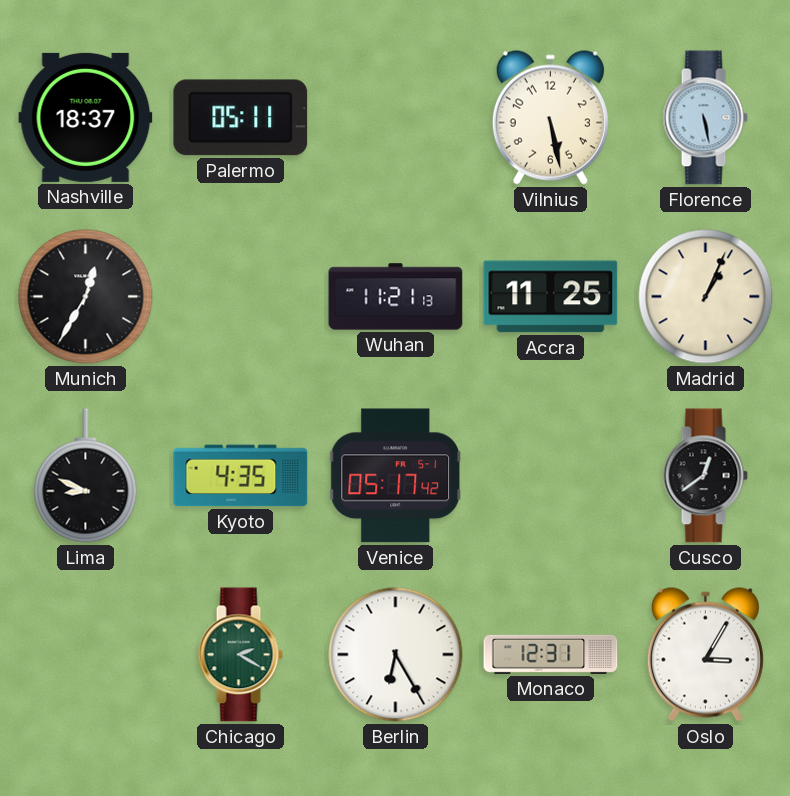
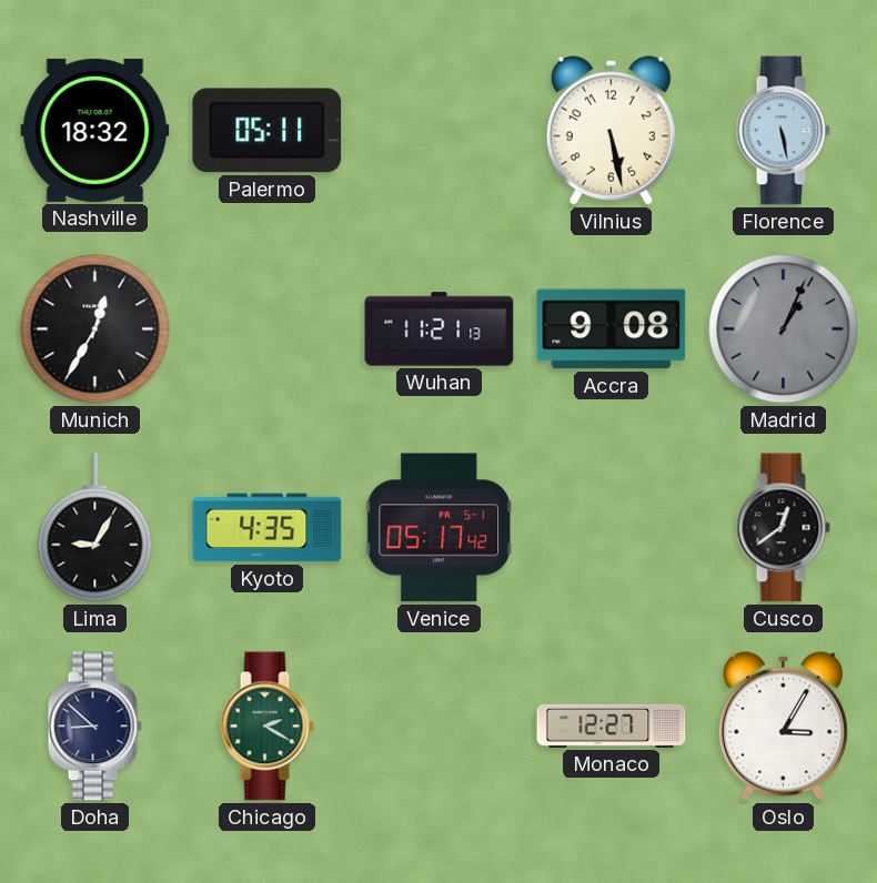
Nashville: 18:37 -> 18:32
Accra: 11:25 -> 9:08
Madrid dial: cream -> grey
Lima: 8:49 -> 9:05
Doha: none -> 8:52
Berlin: 6:25 -> none
Monaco: 12:31 -> 12:27
